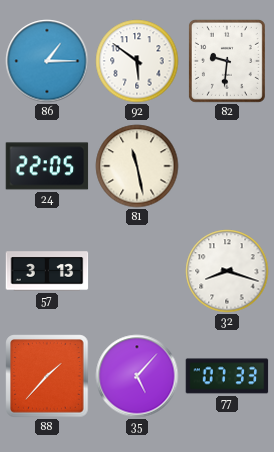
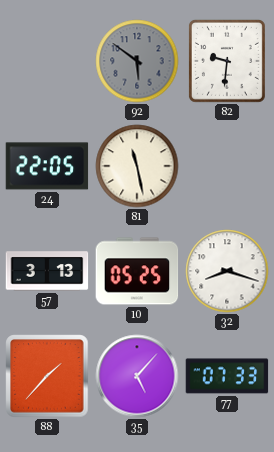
86: 1:15 -> none
92 dial: white -> grey
10: none -> 05:25
